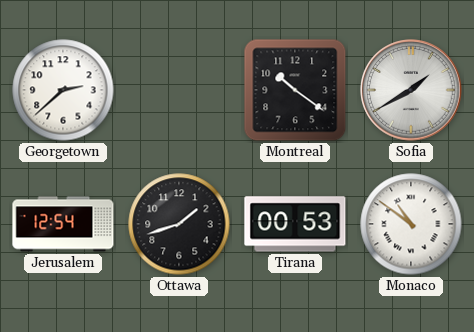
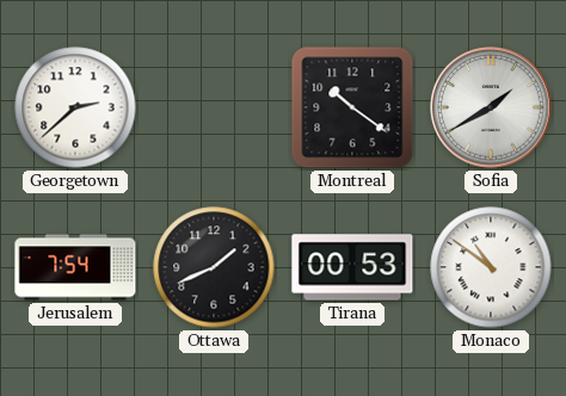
Jerusalem: 12:54 -> 7:54
Ottawa: 1:42 -> 1:41
